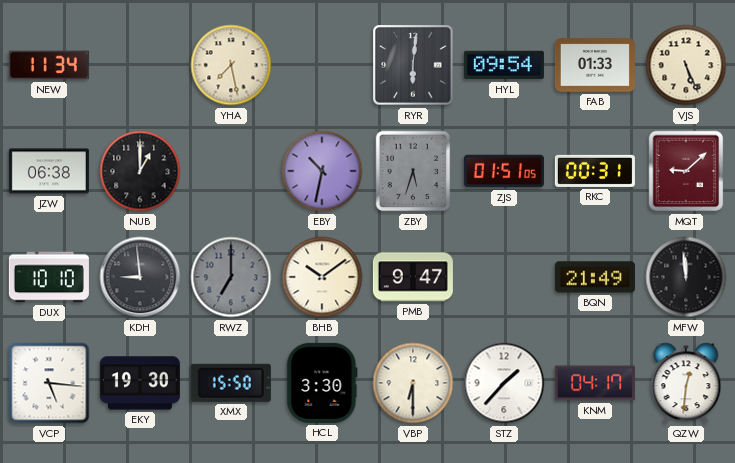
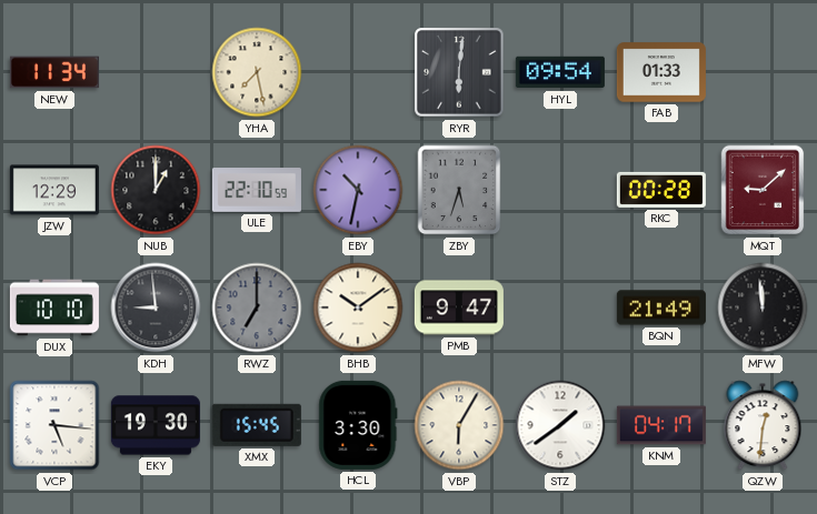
VJS: 5:26 -> none
JZW: 06:38 -> 12:29
ULE: none -> 22:10
ZJS: 01:51 -> none
RKC: 00:31 -> 00:28
XMX: 15:50 -> 15:45
VBP: 6:30 -> 6:05
STZ: 1:37 -> 1:39
